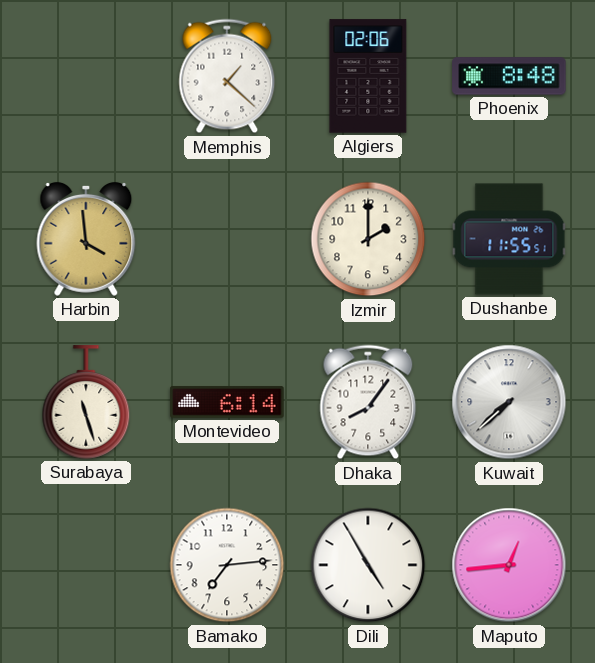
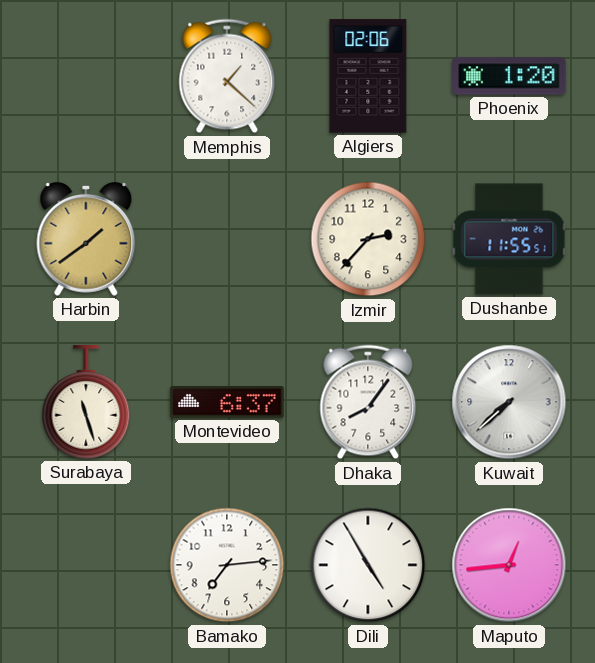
Phoenix: 8:48 -> 1:20
Harbin: 3:59 -> 1:39
Izmir: 2:00 -> 2:37
Montevideo: 6:14 -> 6:37
